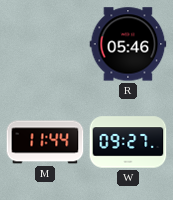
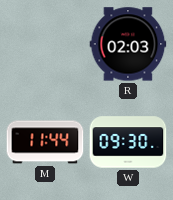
R: 05:46 -> 02:03
W: 09:27 -> 09:30
